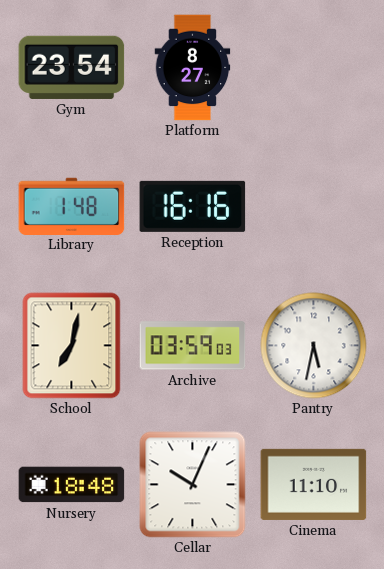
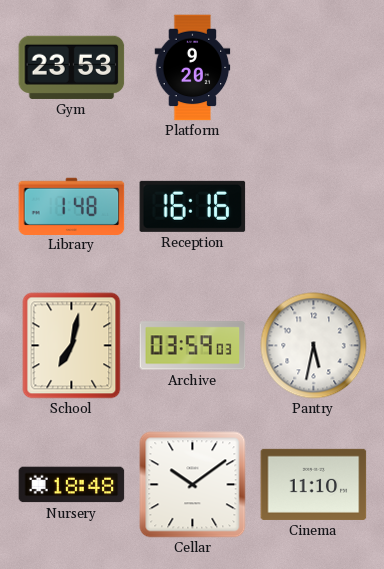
Gym: 23:54 -> 23:53
Platform: 8:27 -> 9:20
Cellar: 10:04 -> 10:09
